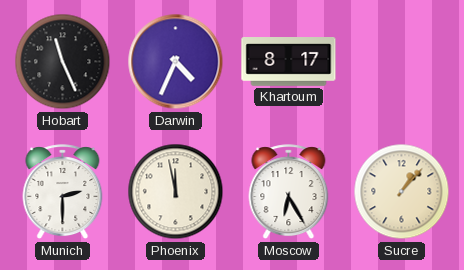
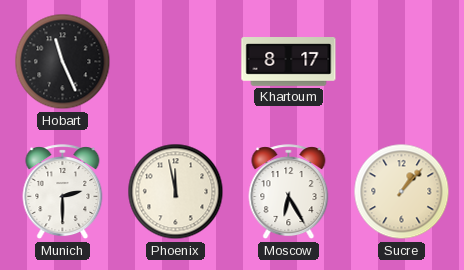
Darwin: 4:34 -> none
